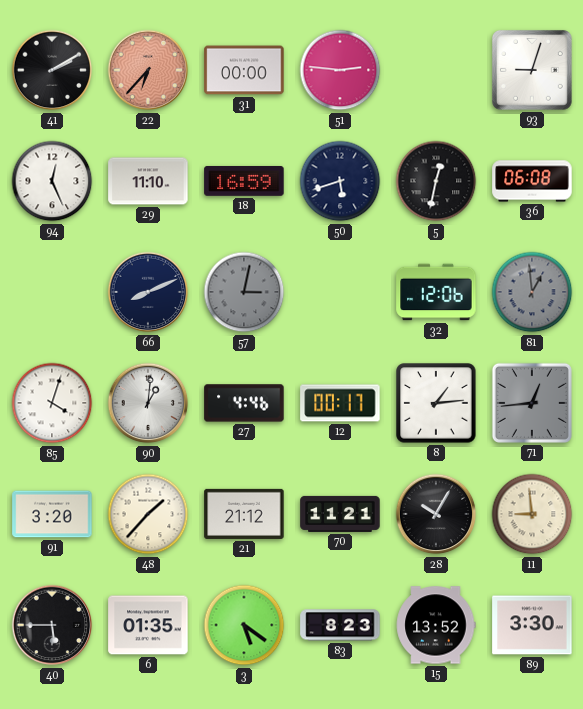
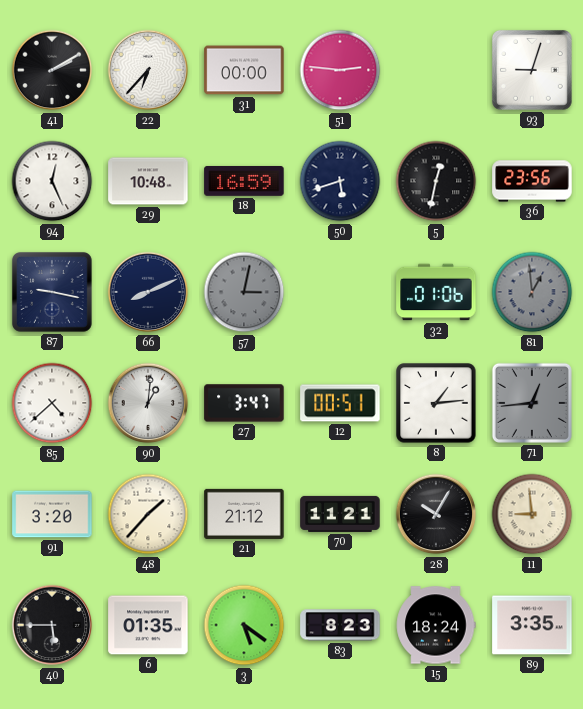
22 dial: salmon -> white
29: 11:10 -> 10:48
36: 06:08 -> 23:56
87: none -> 9:17
32: 12:06 -> 01:06
85: 4:03 -> 4:38
27: 4:46 -> 3:47
12: 00:17 -> 00:51
15: 13:52 -> 18:24
89: 3:30 -> 3:35
